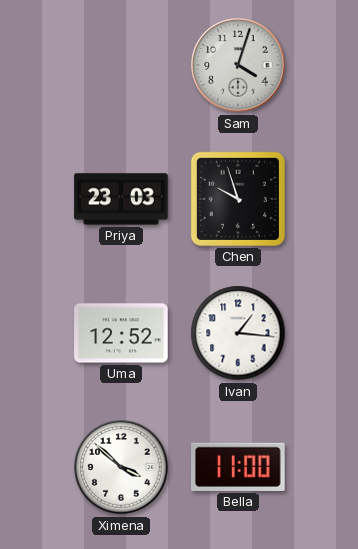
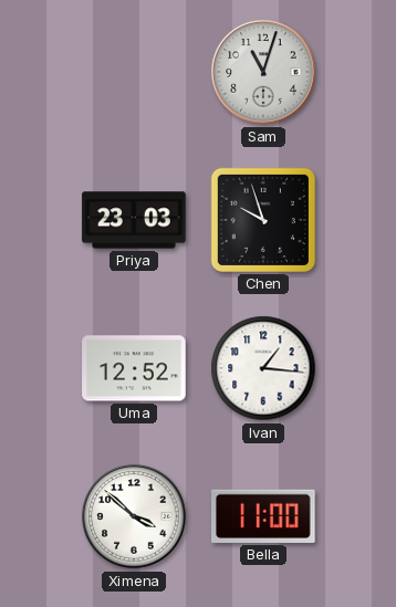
Sam: 4:03 -> 11:03
